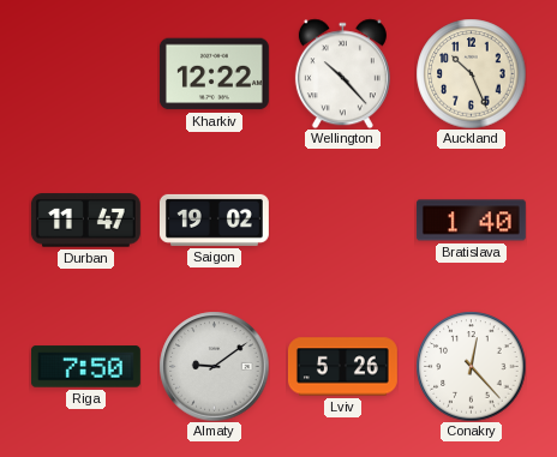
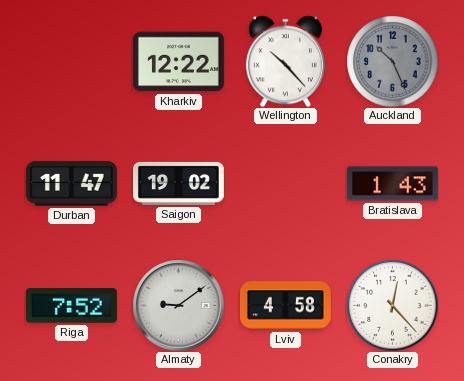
Auckland dial: cream -> grey
Bratislava: 1:40 -> 1:43
Riga: 7:50 -> 7:52
Lviv: 5:26 -> 4:58
